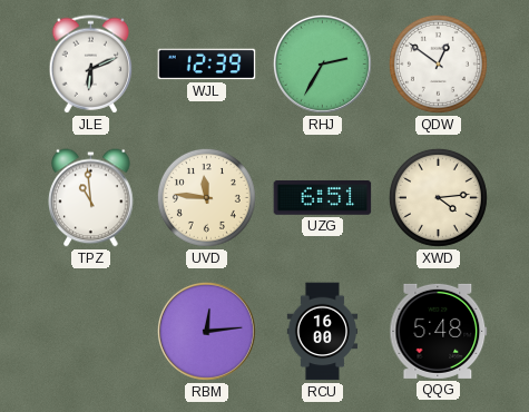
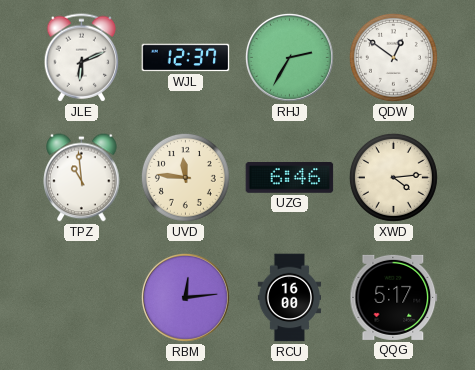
WJL: 12:39 -> 12:37
UZG: 6:51 -> 6:46
QQG: 5:48 -> 5:17
